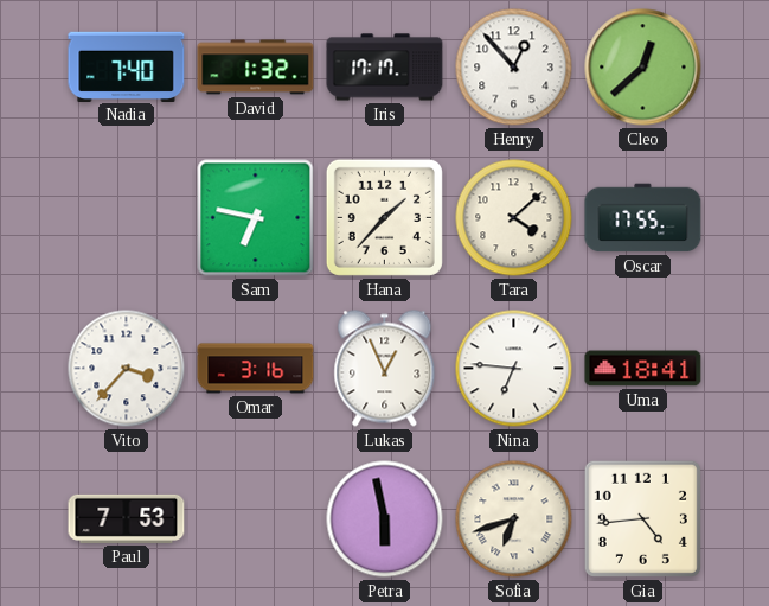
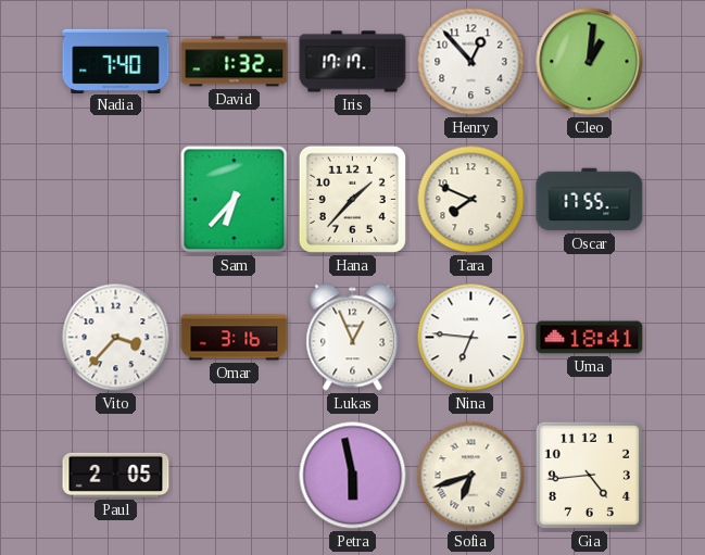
Cleo: 12:38 -> 1:01
Sam: 6:47 -> 6:37
Tara: 4:08 -> 7:49
Paul: 7:53 -> 2:05
